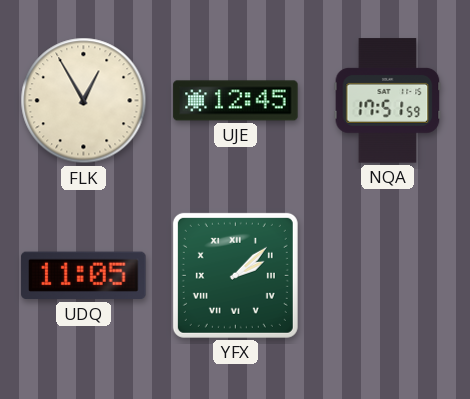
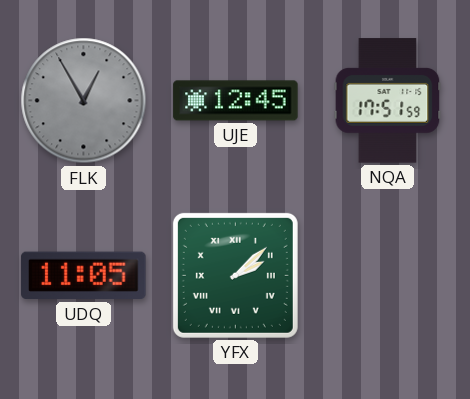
FLK dial: cream -> grey
